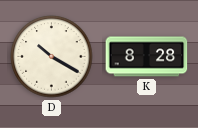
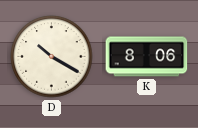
K: 8:28 -> 8:06
